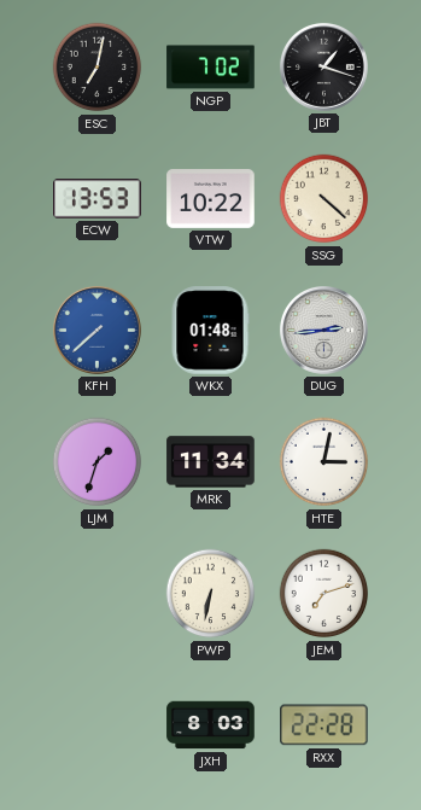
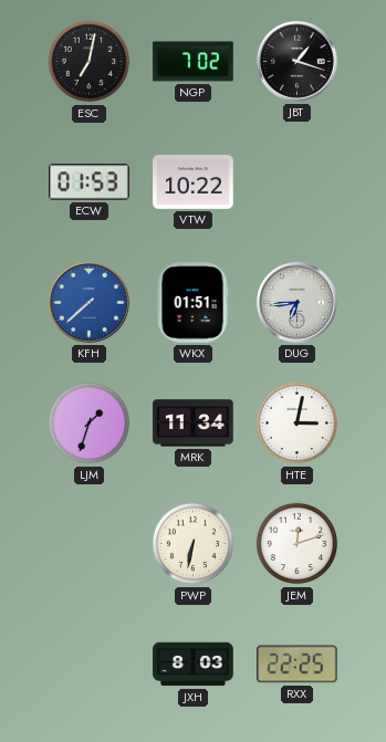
ECW: 13:53 -> 01:53
SSG: 4:22 -> none
WKX: 01:48 -> 01:51
DUG: 2:44 -> 6:44
JEM: 7:12 -> 12:12
RXX: 22:28 -> 22:25
